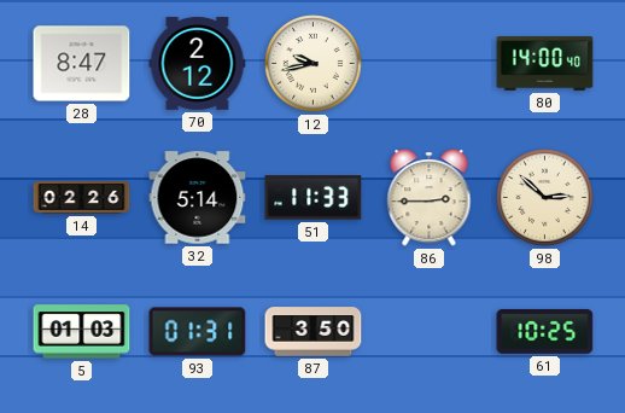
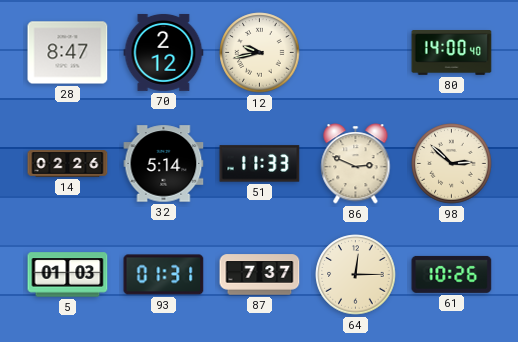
86: 2:45 -> 2:49
87: 3:50 -> 7:37
64: none -> 12:15
61: 10:25 -> 10:26
